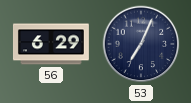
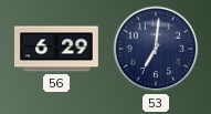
53: 7:04 -> 7:01
